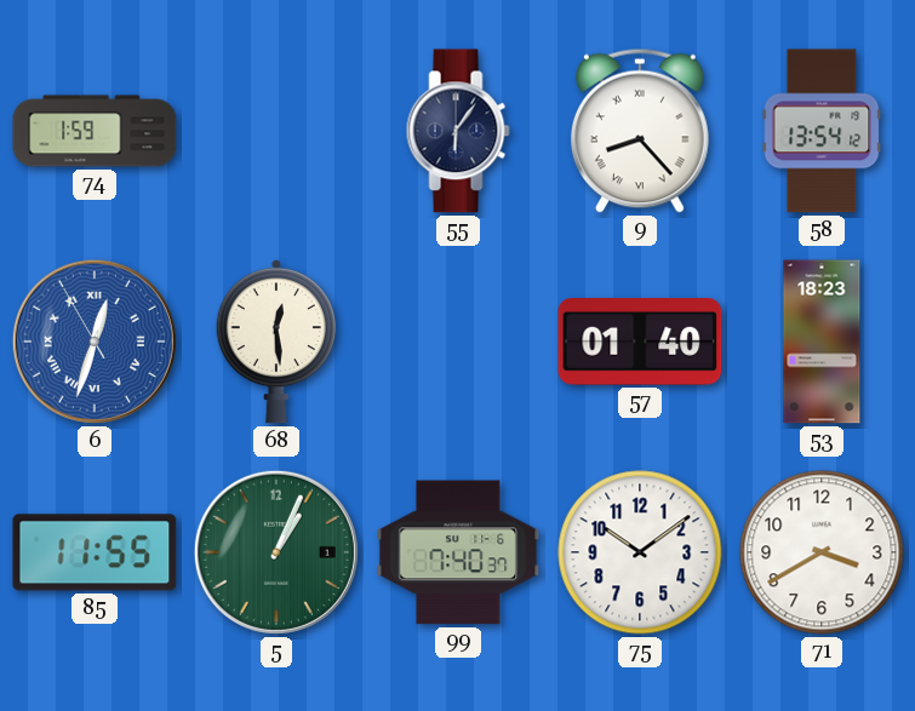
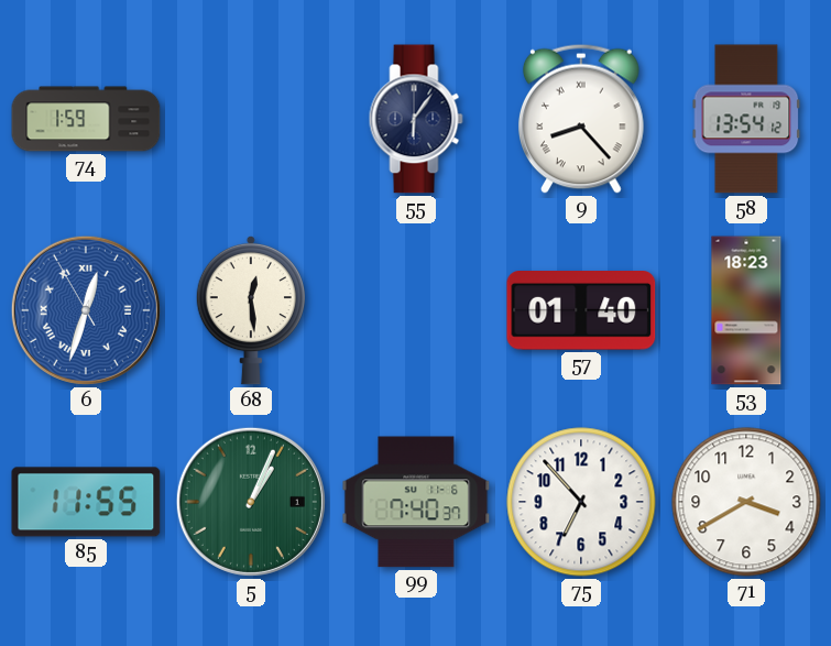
75: 10:09 -> 6:53
